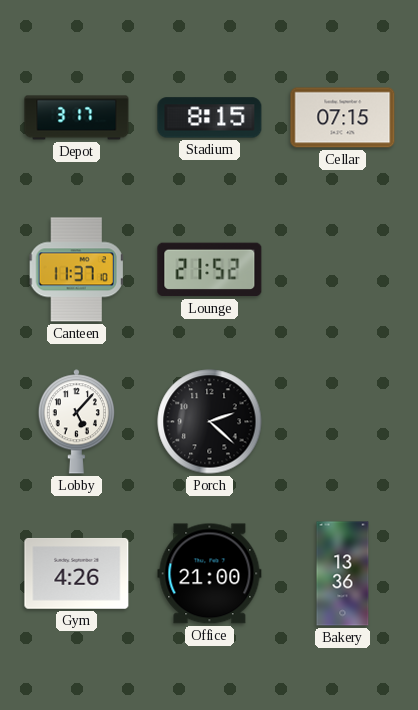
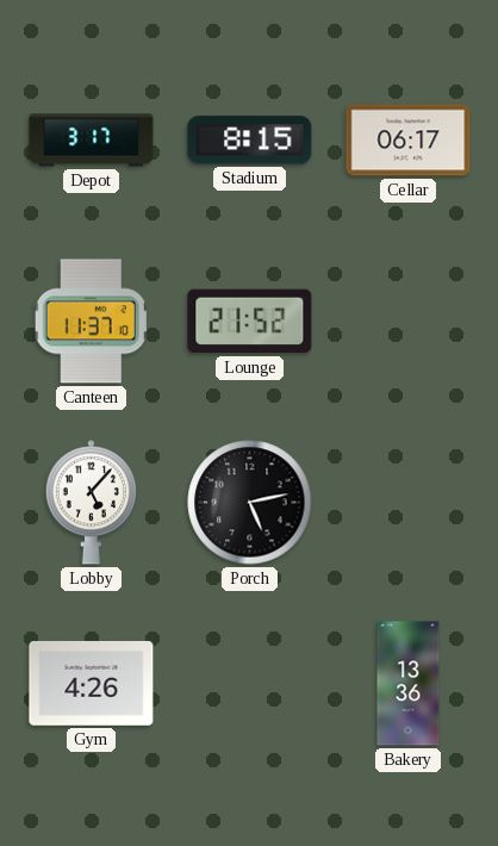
Cellar: 07:15 -> 06:17
Porch: 2:22 -> 5:13
Office: 21:00 -> none
